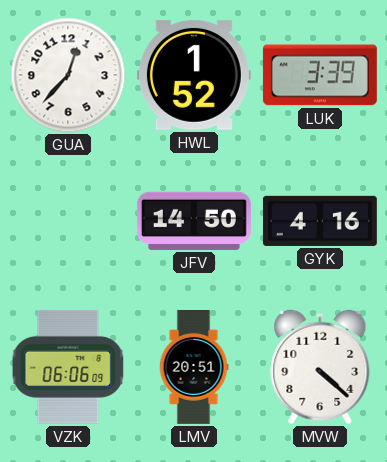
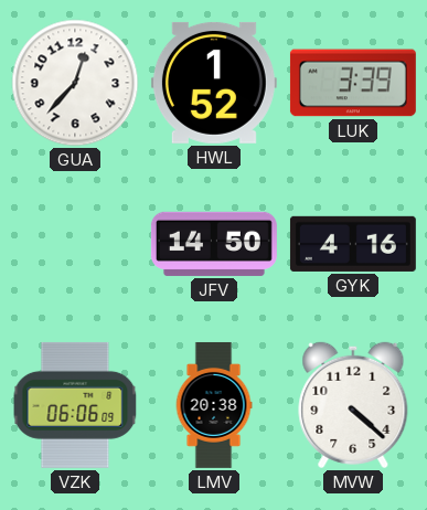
LMV: 20:51 -> 20:38
